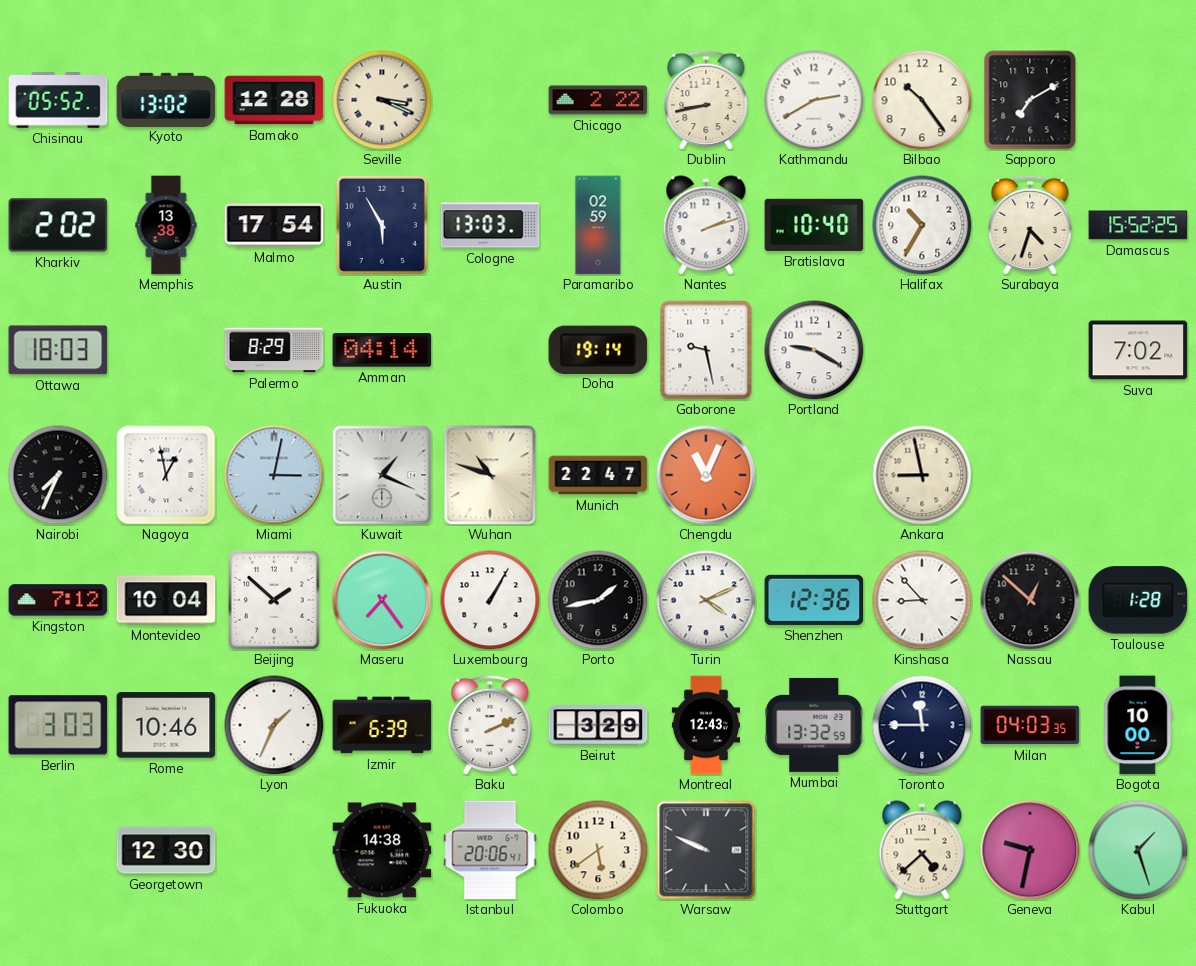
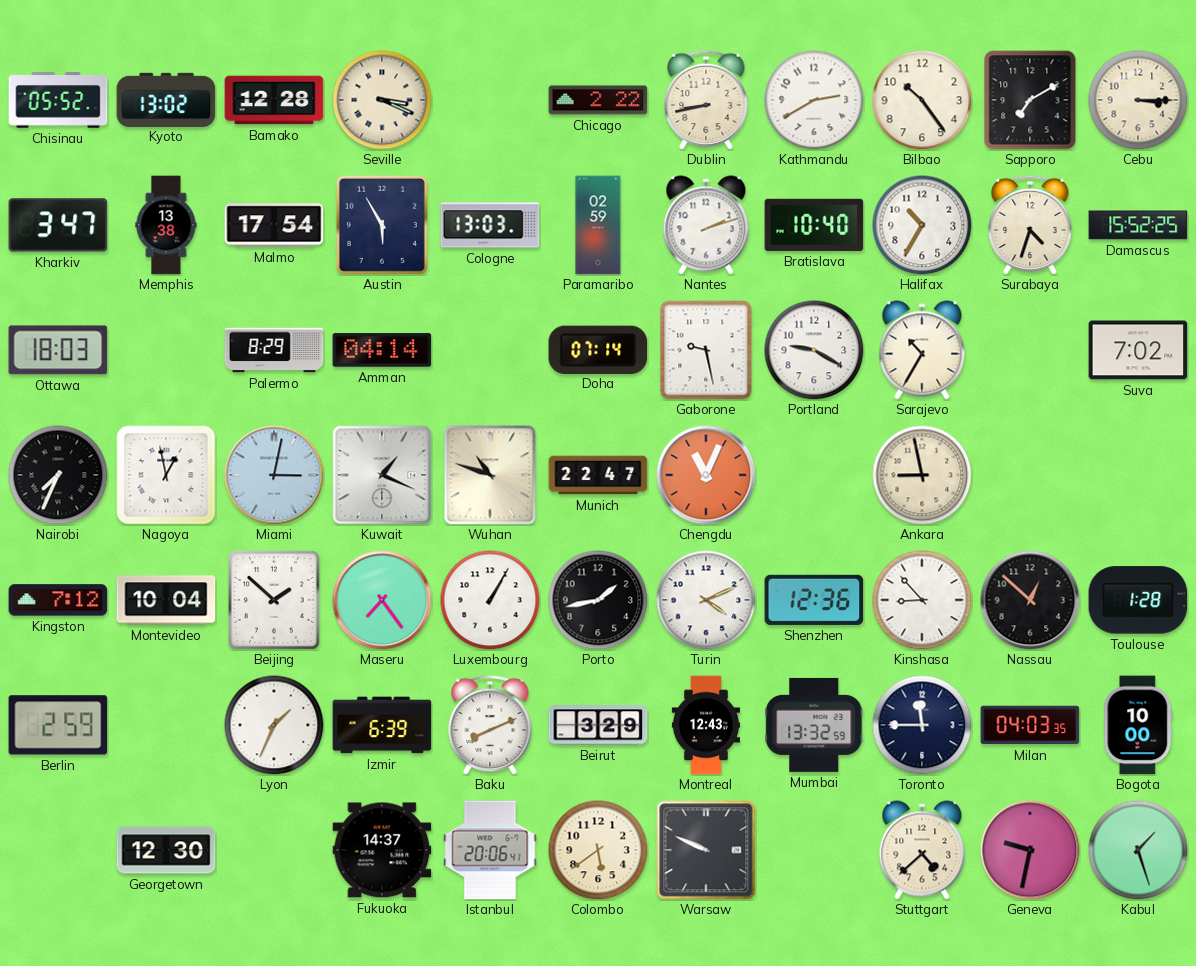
Cebu: none -> 3:15
Kharkiv: 2:02 -> 3:47
Doha: 19:14 -> 07:14
Sarajevo: none -> 10:35
Berlin: 3:03 -> 2:59
Rome: 10:46 -> none
Baku: 2:11 -> 8:11
Fukuoka: 14:38 -> 14:37
